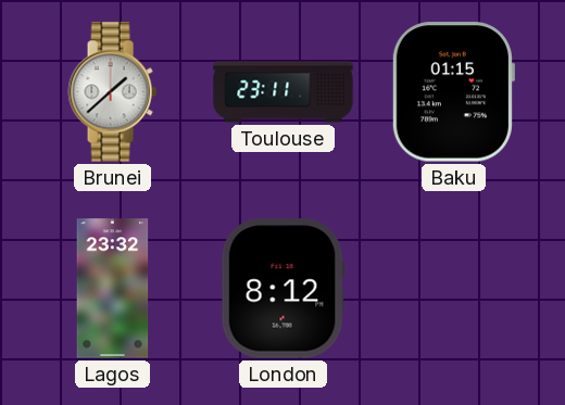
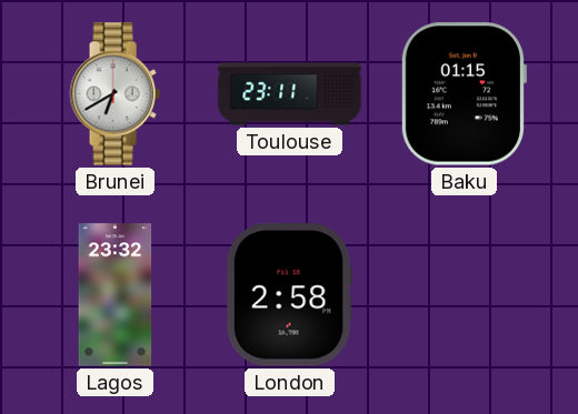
Brunei: 1:38 -> 6:40
London: 8:12 -> 2:58
